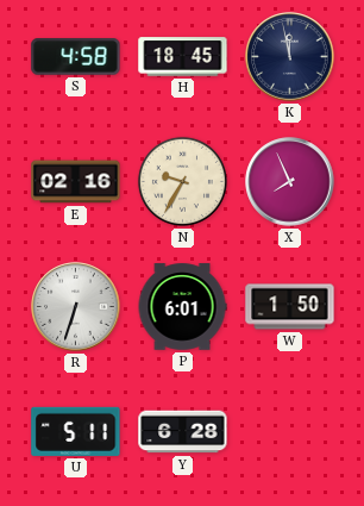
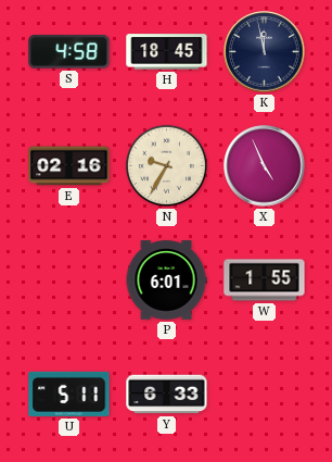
X: 7:56 -> 4:56
R: 6:33 -> none
W: 1:50 -> 1:55
Y: 6:28 -> 6:33
